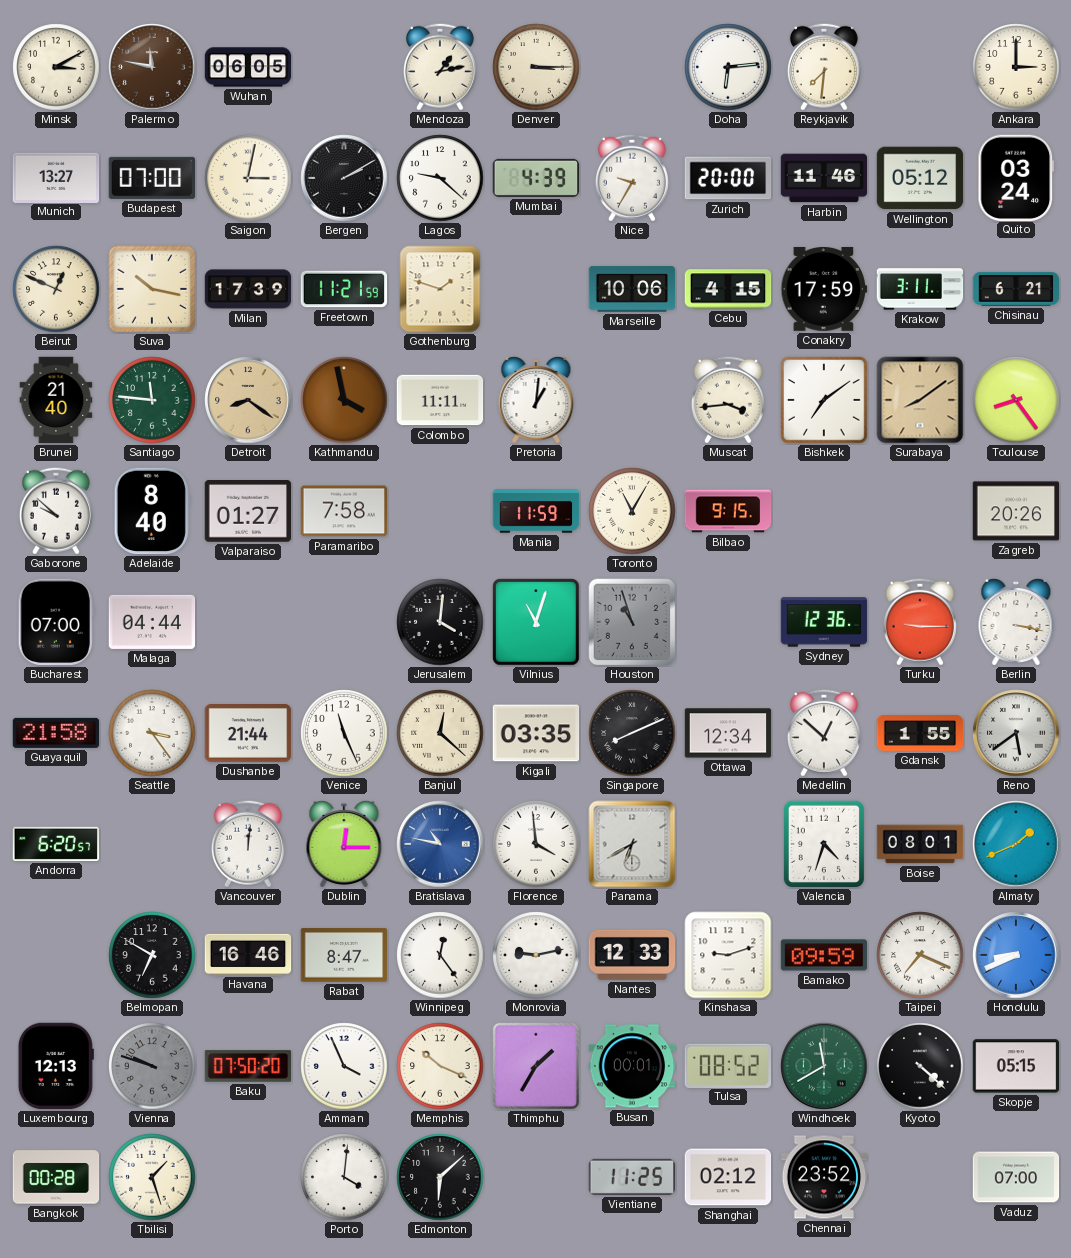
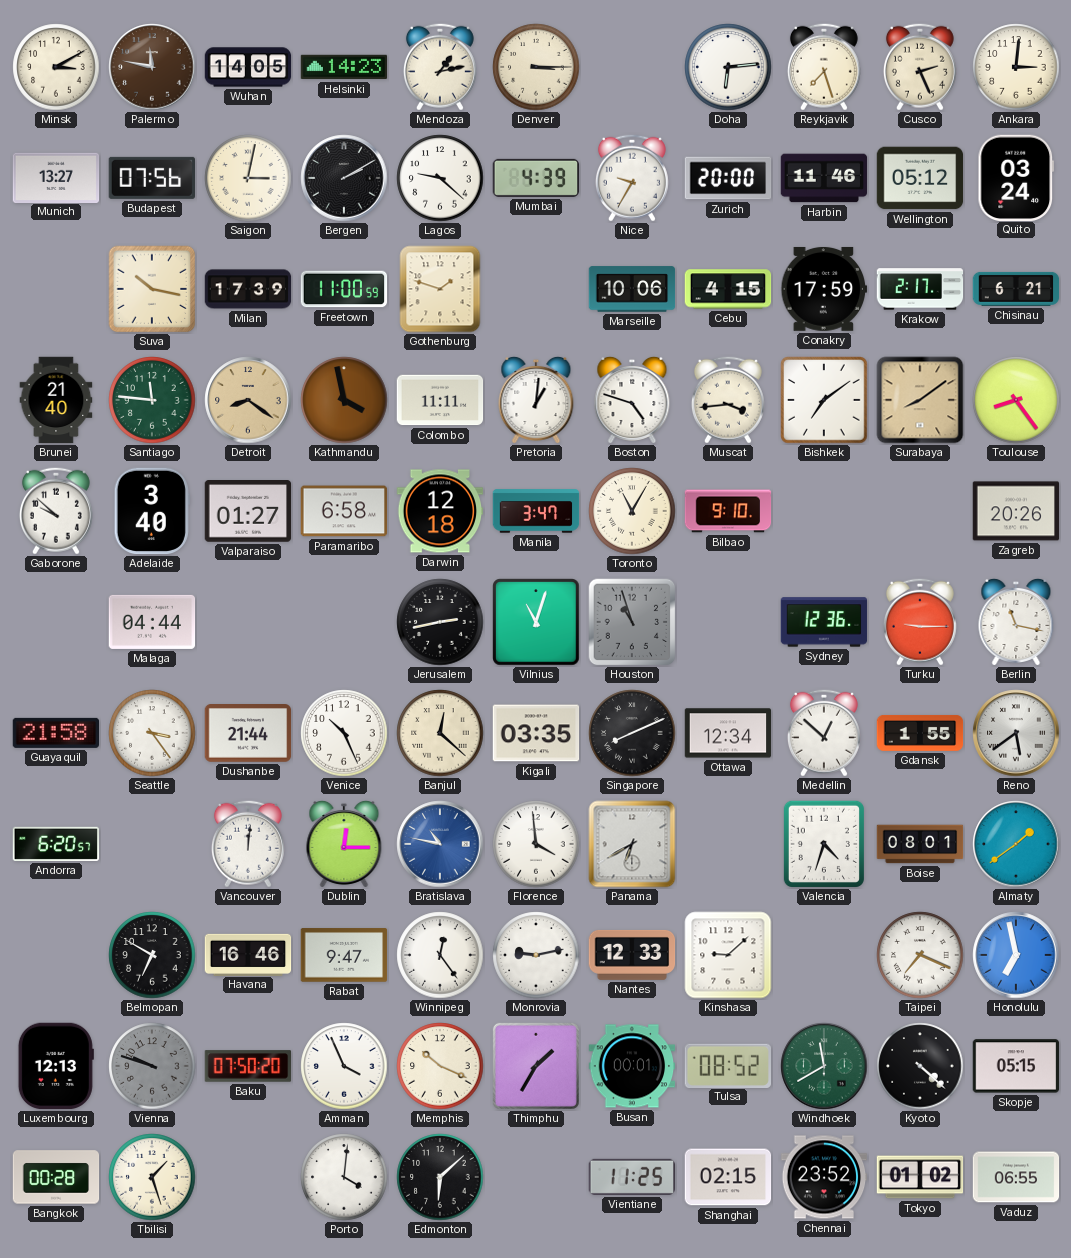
Wuhan: 06:05 -> 14:05
Helsinki: none -> 14:23
Reykjavik: 7:31 -> 7:27
Cusco: none -> 2:26
Ankara: 3:00 -> 3:01
Budapest: 07:00 -> 07:56
Beirut: 12:49 -> none
Freetown: 11:21 -> 11:00
Krakow: 3:11 -> 2:17
Boston: none -> 4:48
Adelaide: 8:40 -> 3:40
Paramaribo: 7:58 -> 6:58
Darwin: none -> 12:18
Manila: 11:59 -> 3:47
Bilbao: 9:15 -> 9:10
Bucharest: 07:00 -> none
Jerusalem: 4:01 -> 2:43
Berlin: 3:17 -> 11:17
Venice: 11:26 -> 10:26
Almaty: 1:41 -> 1:39
Rabat: 8:47 -> 9:47
Kinshasa: 9:12 -> 9:08
Bamako: 09:59 -> none
Honolulu: 8:41 -> 6:58
Shanghai: 02:12 -> 02:15
Tokyo: none -> 01:02
Vaduz: 07:00 -> 06:55
